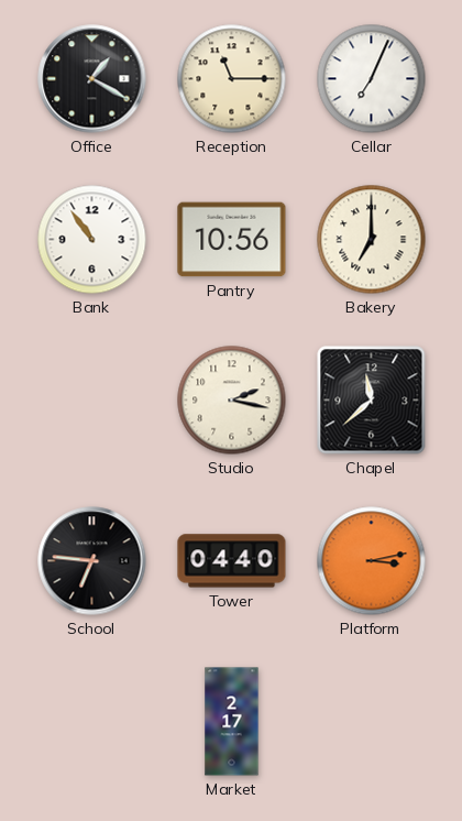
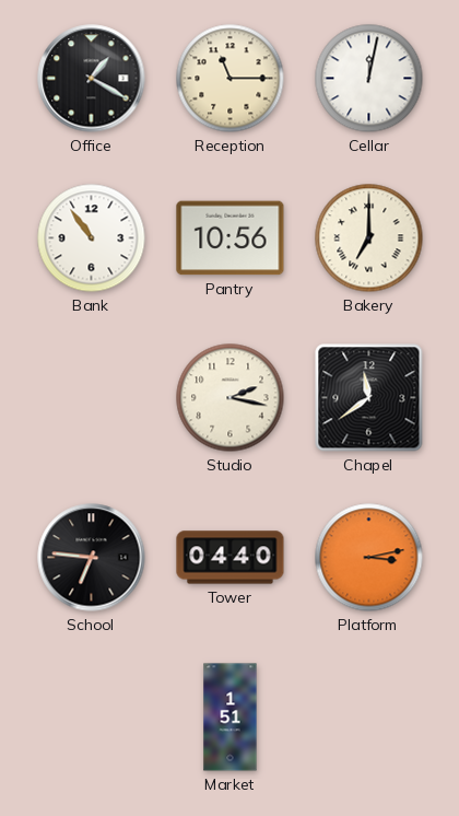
Cellar: 7:04 -> 12:02
Chapel: 11:38 -> 11:39
Market: 2:17 -> 1:51
